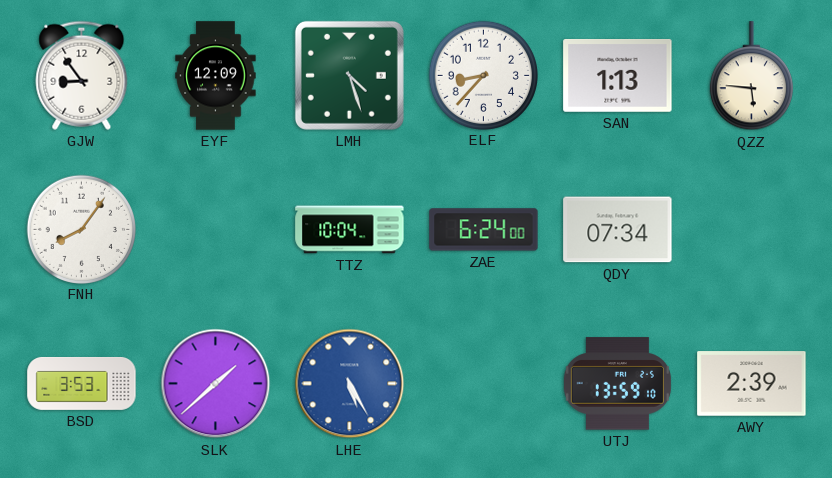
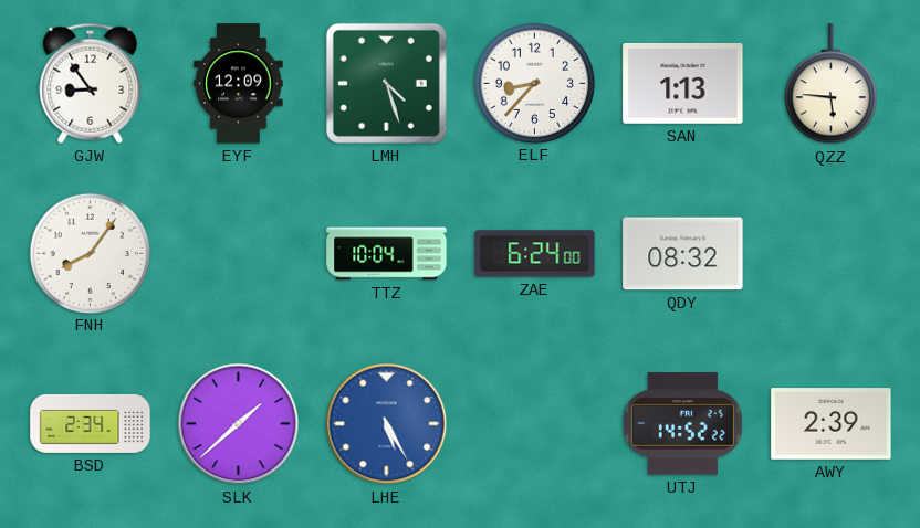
QDY: 07:34 -> 08:32
BSD: 3:53 -> 2:34
UTJ: 13:59 -> 14:52
